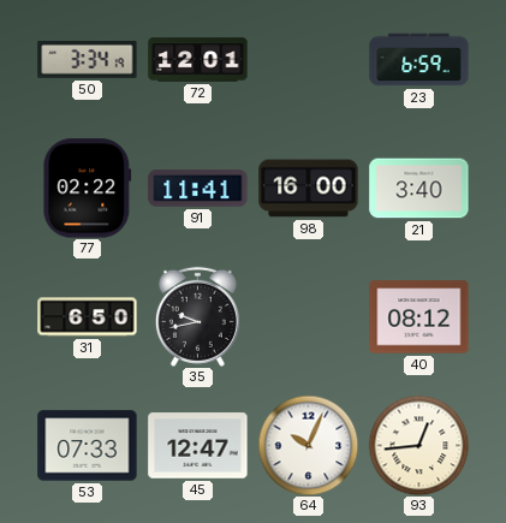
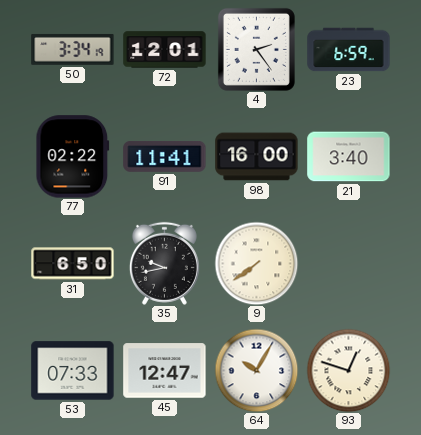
4: none -> 2:24
9: none -> 7:39
40: 08:12 -> none
64: 10:04 -> 10:05
93: 12:44 -> 12:48
